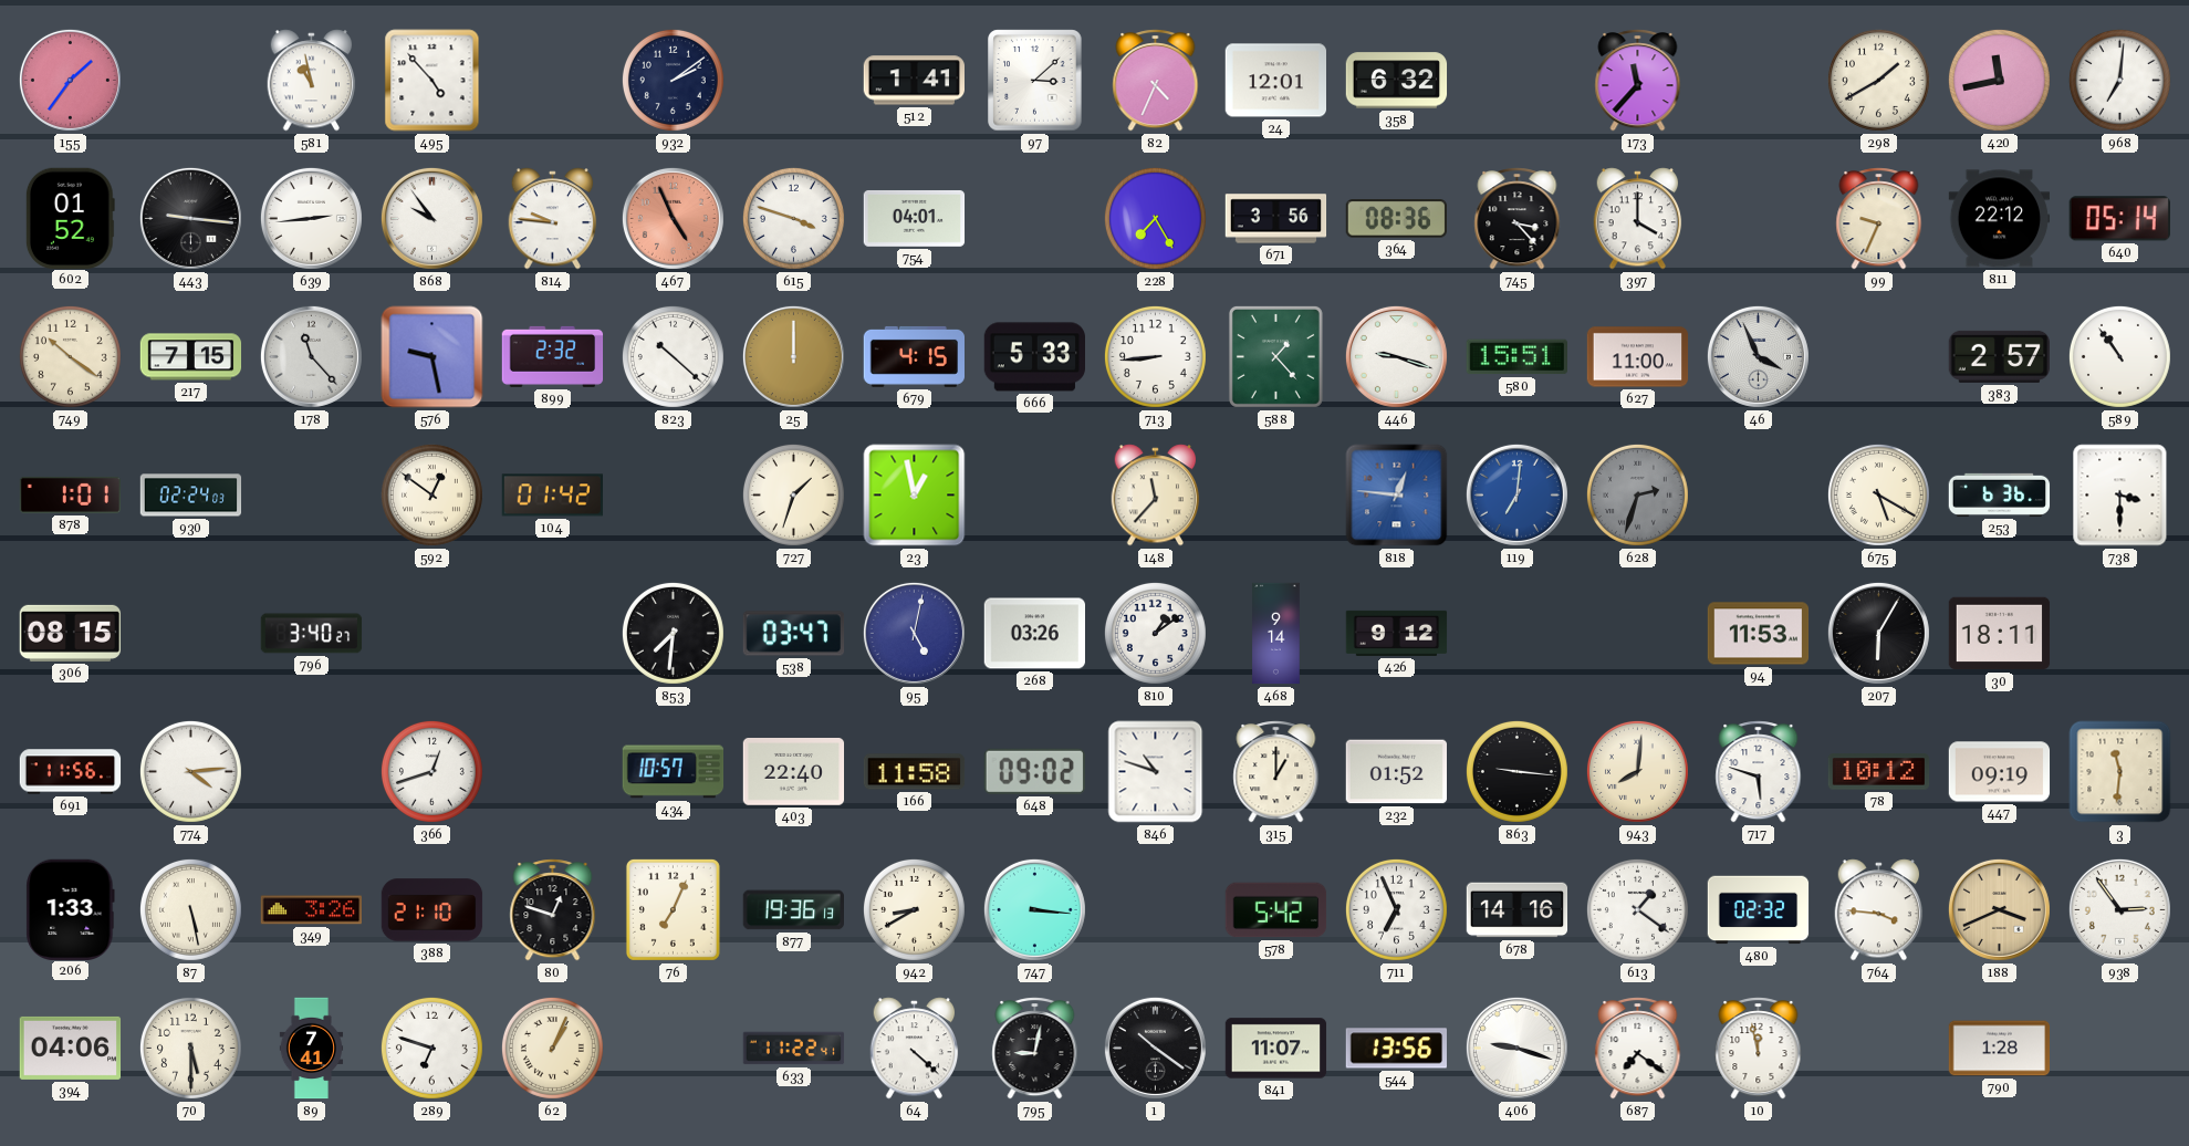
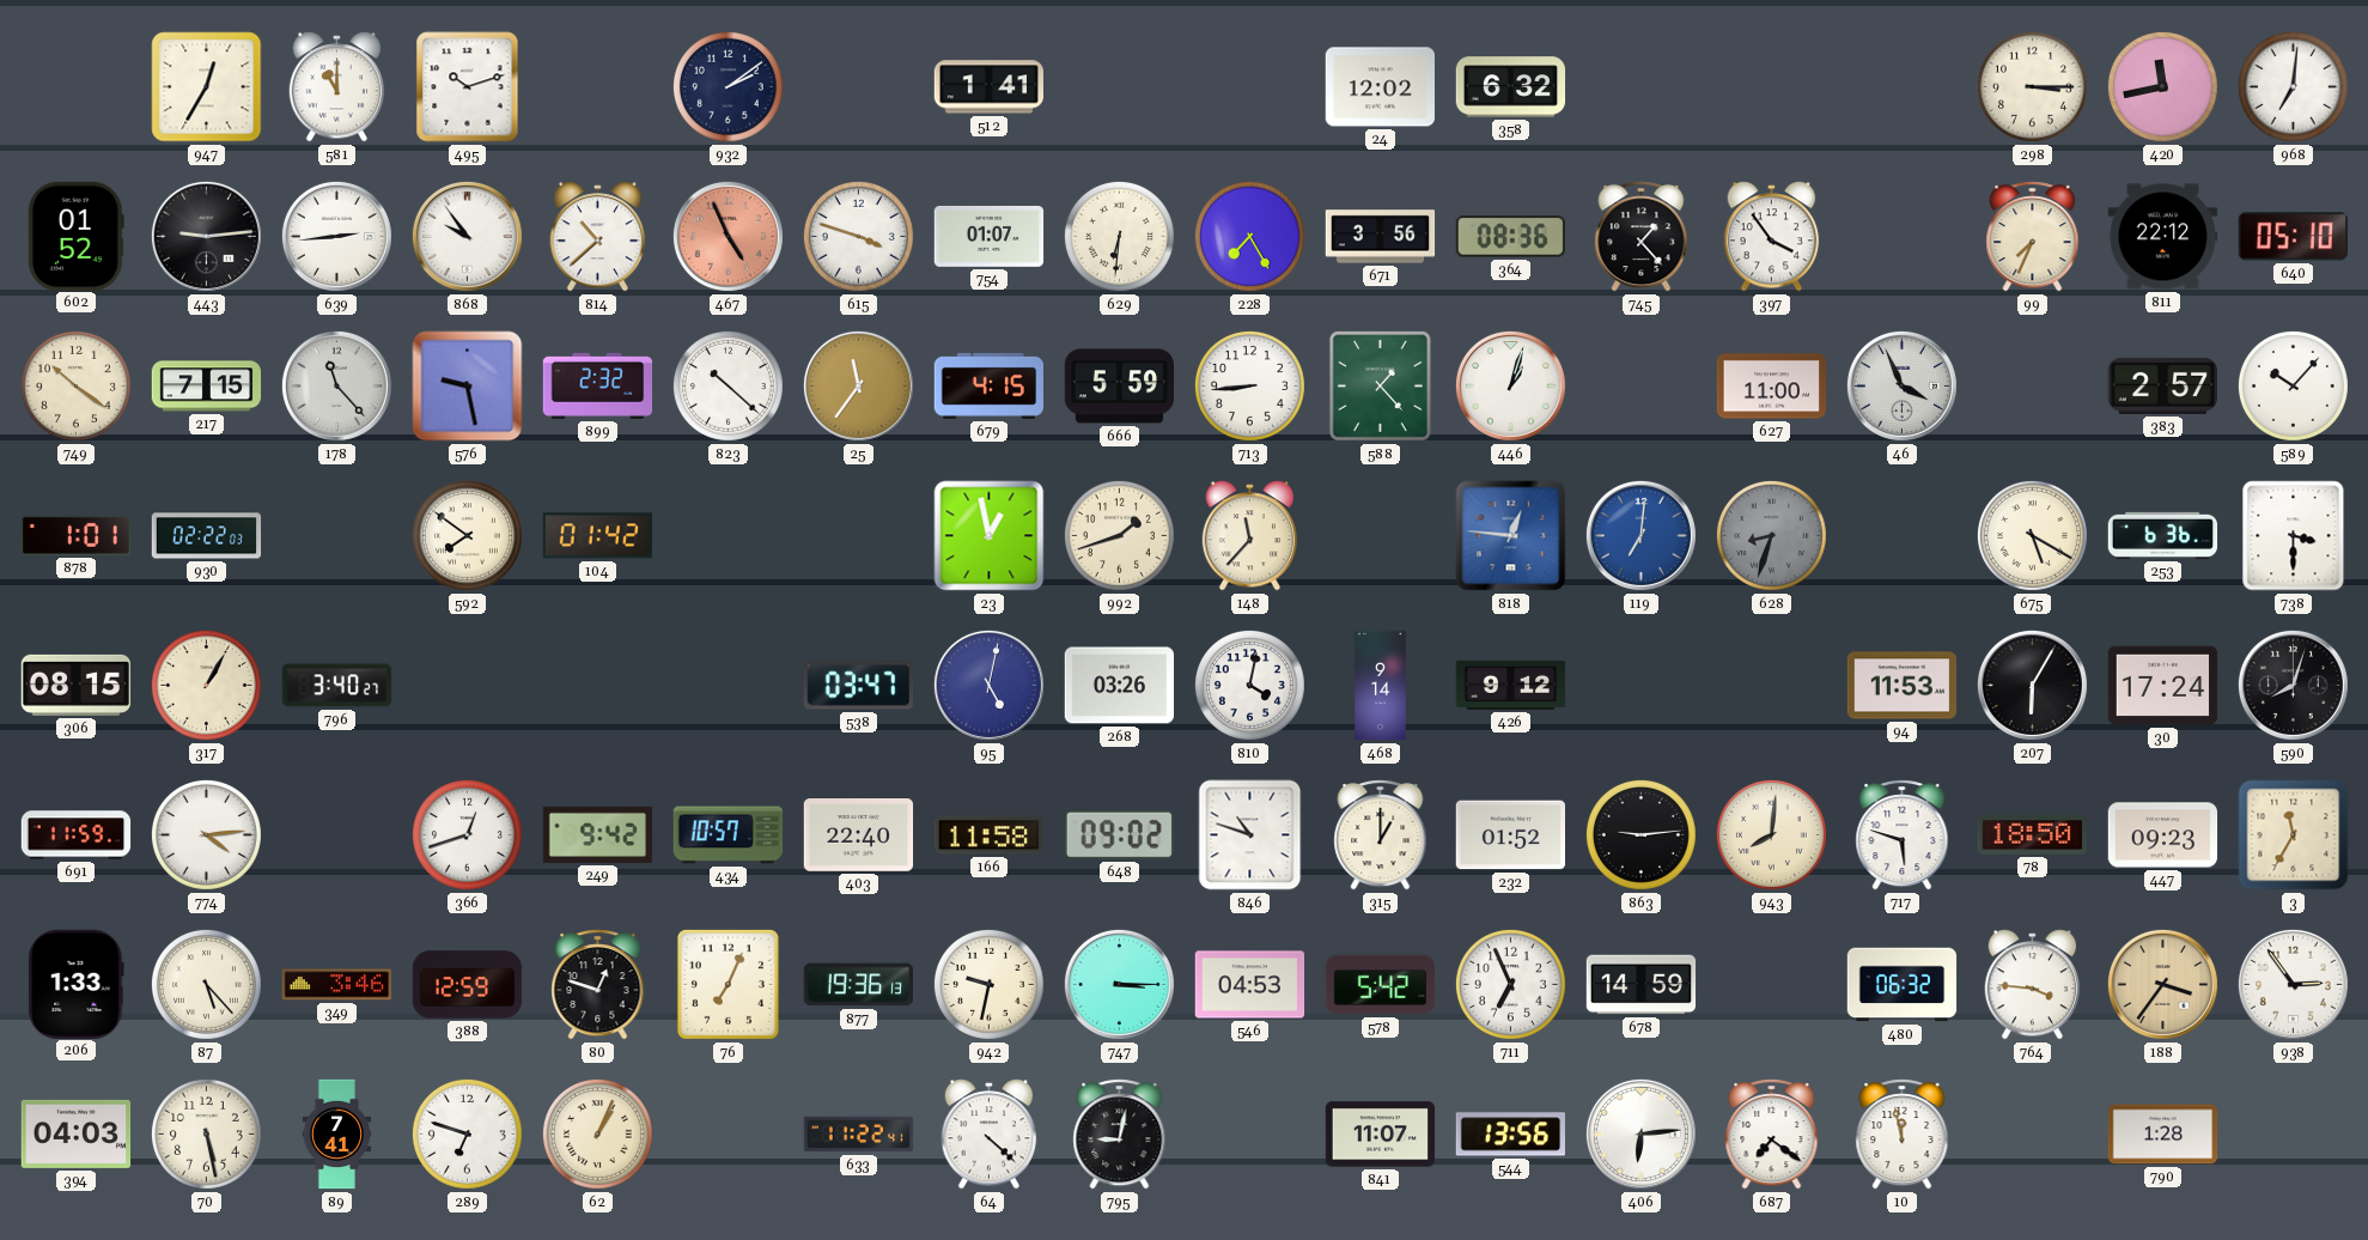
155: 1:36 -> none
947: none -> 12:35
581: 10:58 -> 11:00
495: 4:53 -> 10:12
97: 3:08 -> none
82: 4:34 -> none
24: 12:01 -> 12:02
173: 11:37 -> none
298: 1:40 -> 3:15
443: 9:16 -> 9:14
814: 9:46 -> 10:38
754: 04:01 -> 01:07
629: none -> 6:31
745: 3:23 -> 1:23
397: 4:00 -> 3:54
99: 9:34 -> 7:34
640: 05:14 -> 05:10
25: 12:00 -> 11:36
666: 5:33 -> 5:59
446: 9:18 -> 1:03
580: 15:51 -> none
589: 10:54 -> 10:07
930: 02:24 -> 02:22
592: 12:51 -> 7:51
727: 1:33 -> none
992: none -> 1:42
628: 2:33 -> 8:33
317: none -> 1:05
853: 7:31 -> none
810: 1:09 -> 4:02
30: 18:11 -> 17:24
590: none -> 8:03
691: 11:56 -> 11:59
249: none -> 9:42
863: 9:16 -> 9:14
78: 10:12 -> 18:50
447: 09:19 -> 09:23
3: 11:31 -> 11:35
87: 5:28 -> 5:23
349: 3:26 -> 3:46
388: 21:10 -> 12:59
942: 8:40 -> 9:32
747: 3:16 -> 3:15
546: none -> 04:53
678: 14:16 -> 14:59
613: 1:21 -> none
480: 02:32 -> 06:32
188: 3:41 -> 3:36
394: 04:06 -> 04:03
70: 5:30 -> 5:28
1: 10:21 -> none
406: 9:18 -> 6:14
